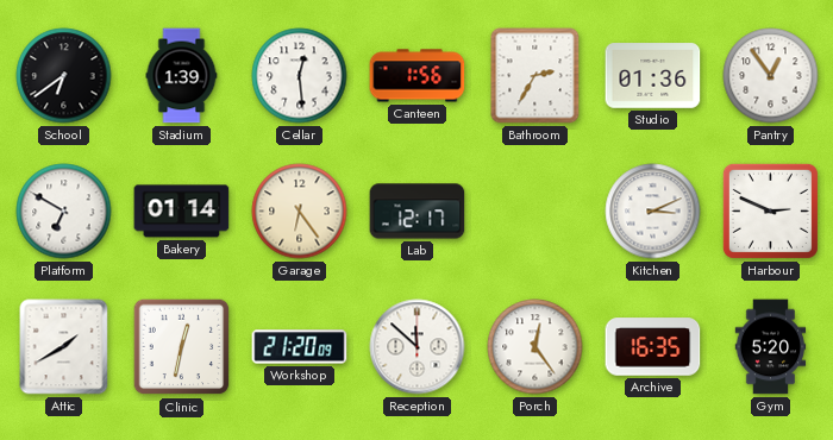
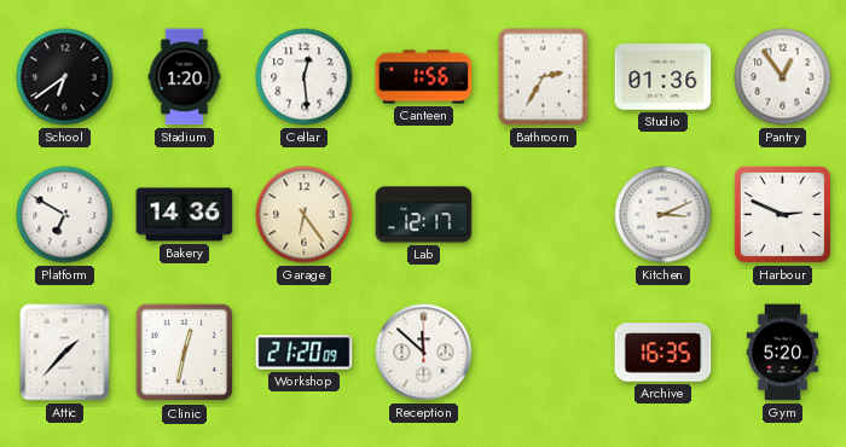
Stadium: 1:39 -> 1:20
Bakery: 01:14 -> 14:36
Attic: 1:40 -> 1:37
Porch: 12:24 -> none
